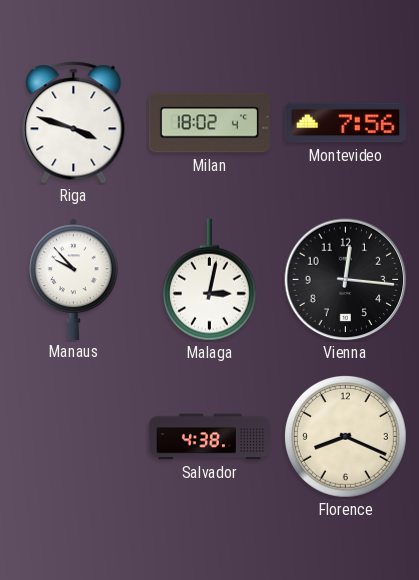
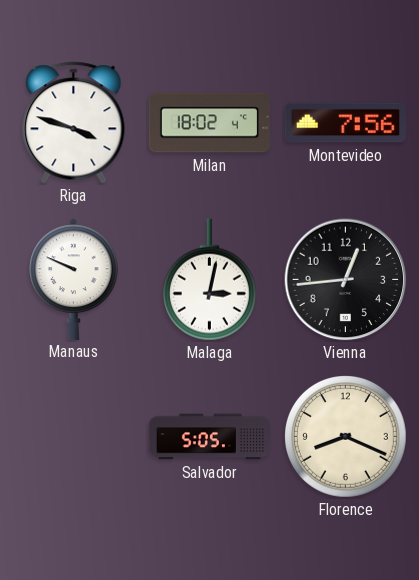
Manaus: 9:53 -> 9:49
Vienna: 12:16 -> 12:44
Salvador: 4:38 -> 5:05
